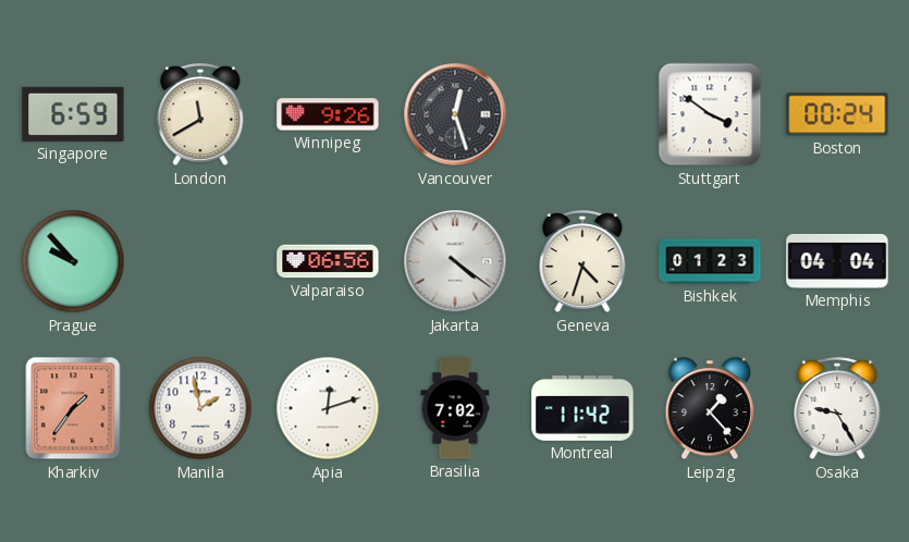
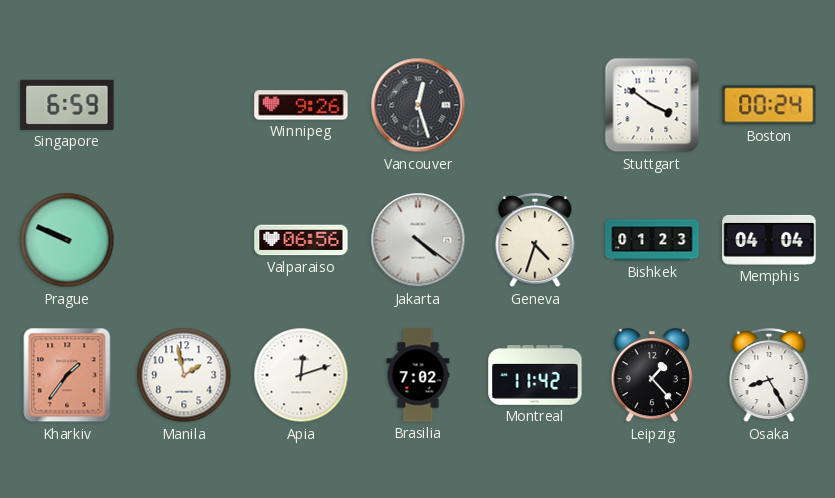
London: 11:40 -> none
Prague: 9:53 -> 9:49
Osaka: 9:25 -> 8:25
